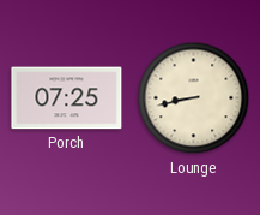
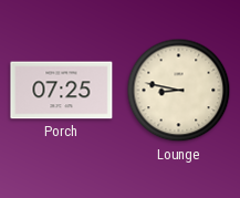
Lounge: 8:43 -> 8:47
